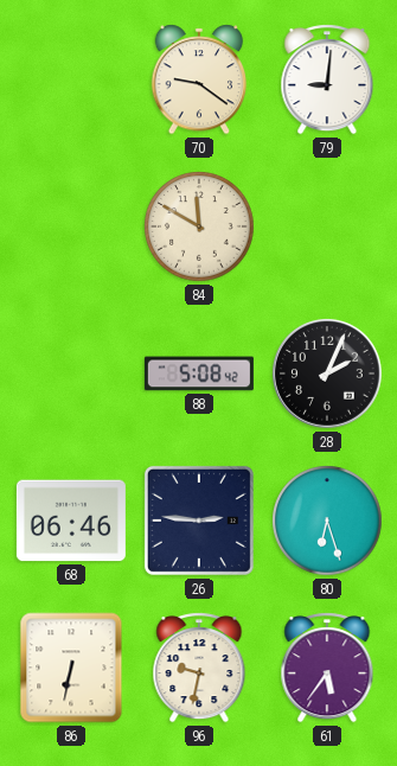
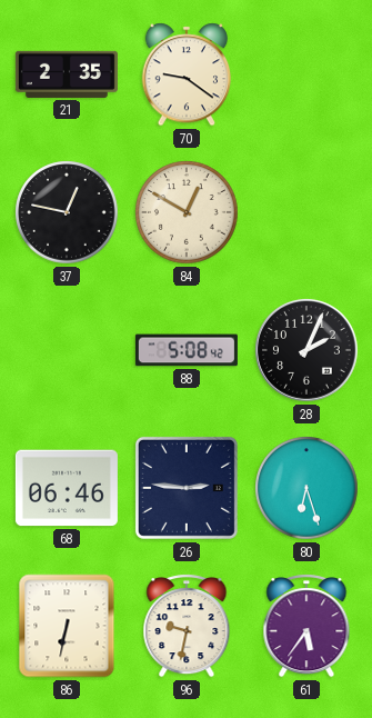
21: none -> 2:35
79: 9:01 -> none
37: none -> 12:47
84: 11:50 -> 12:50
